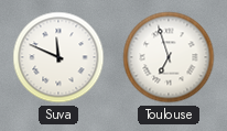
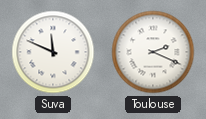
Toulouse: 6:57 -> 2:19
